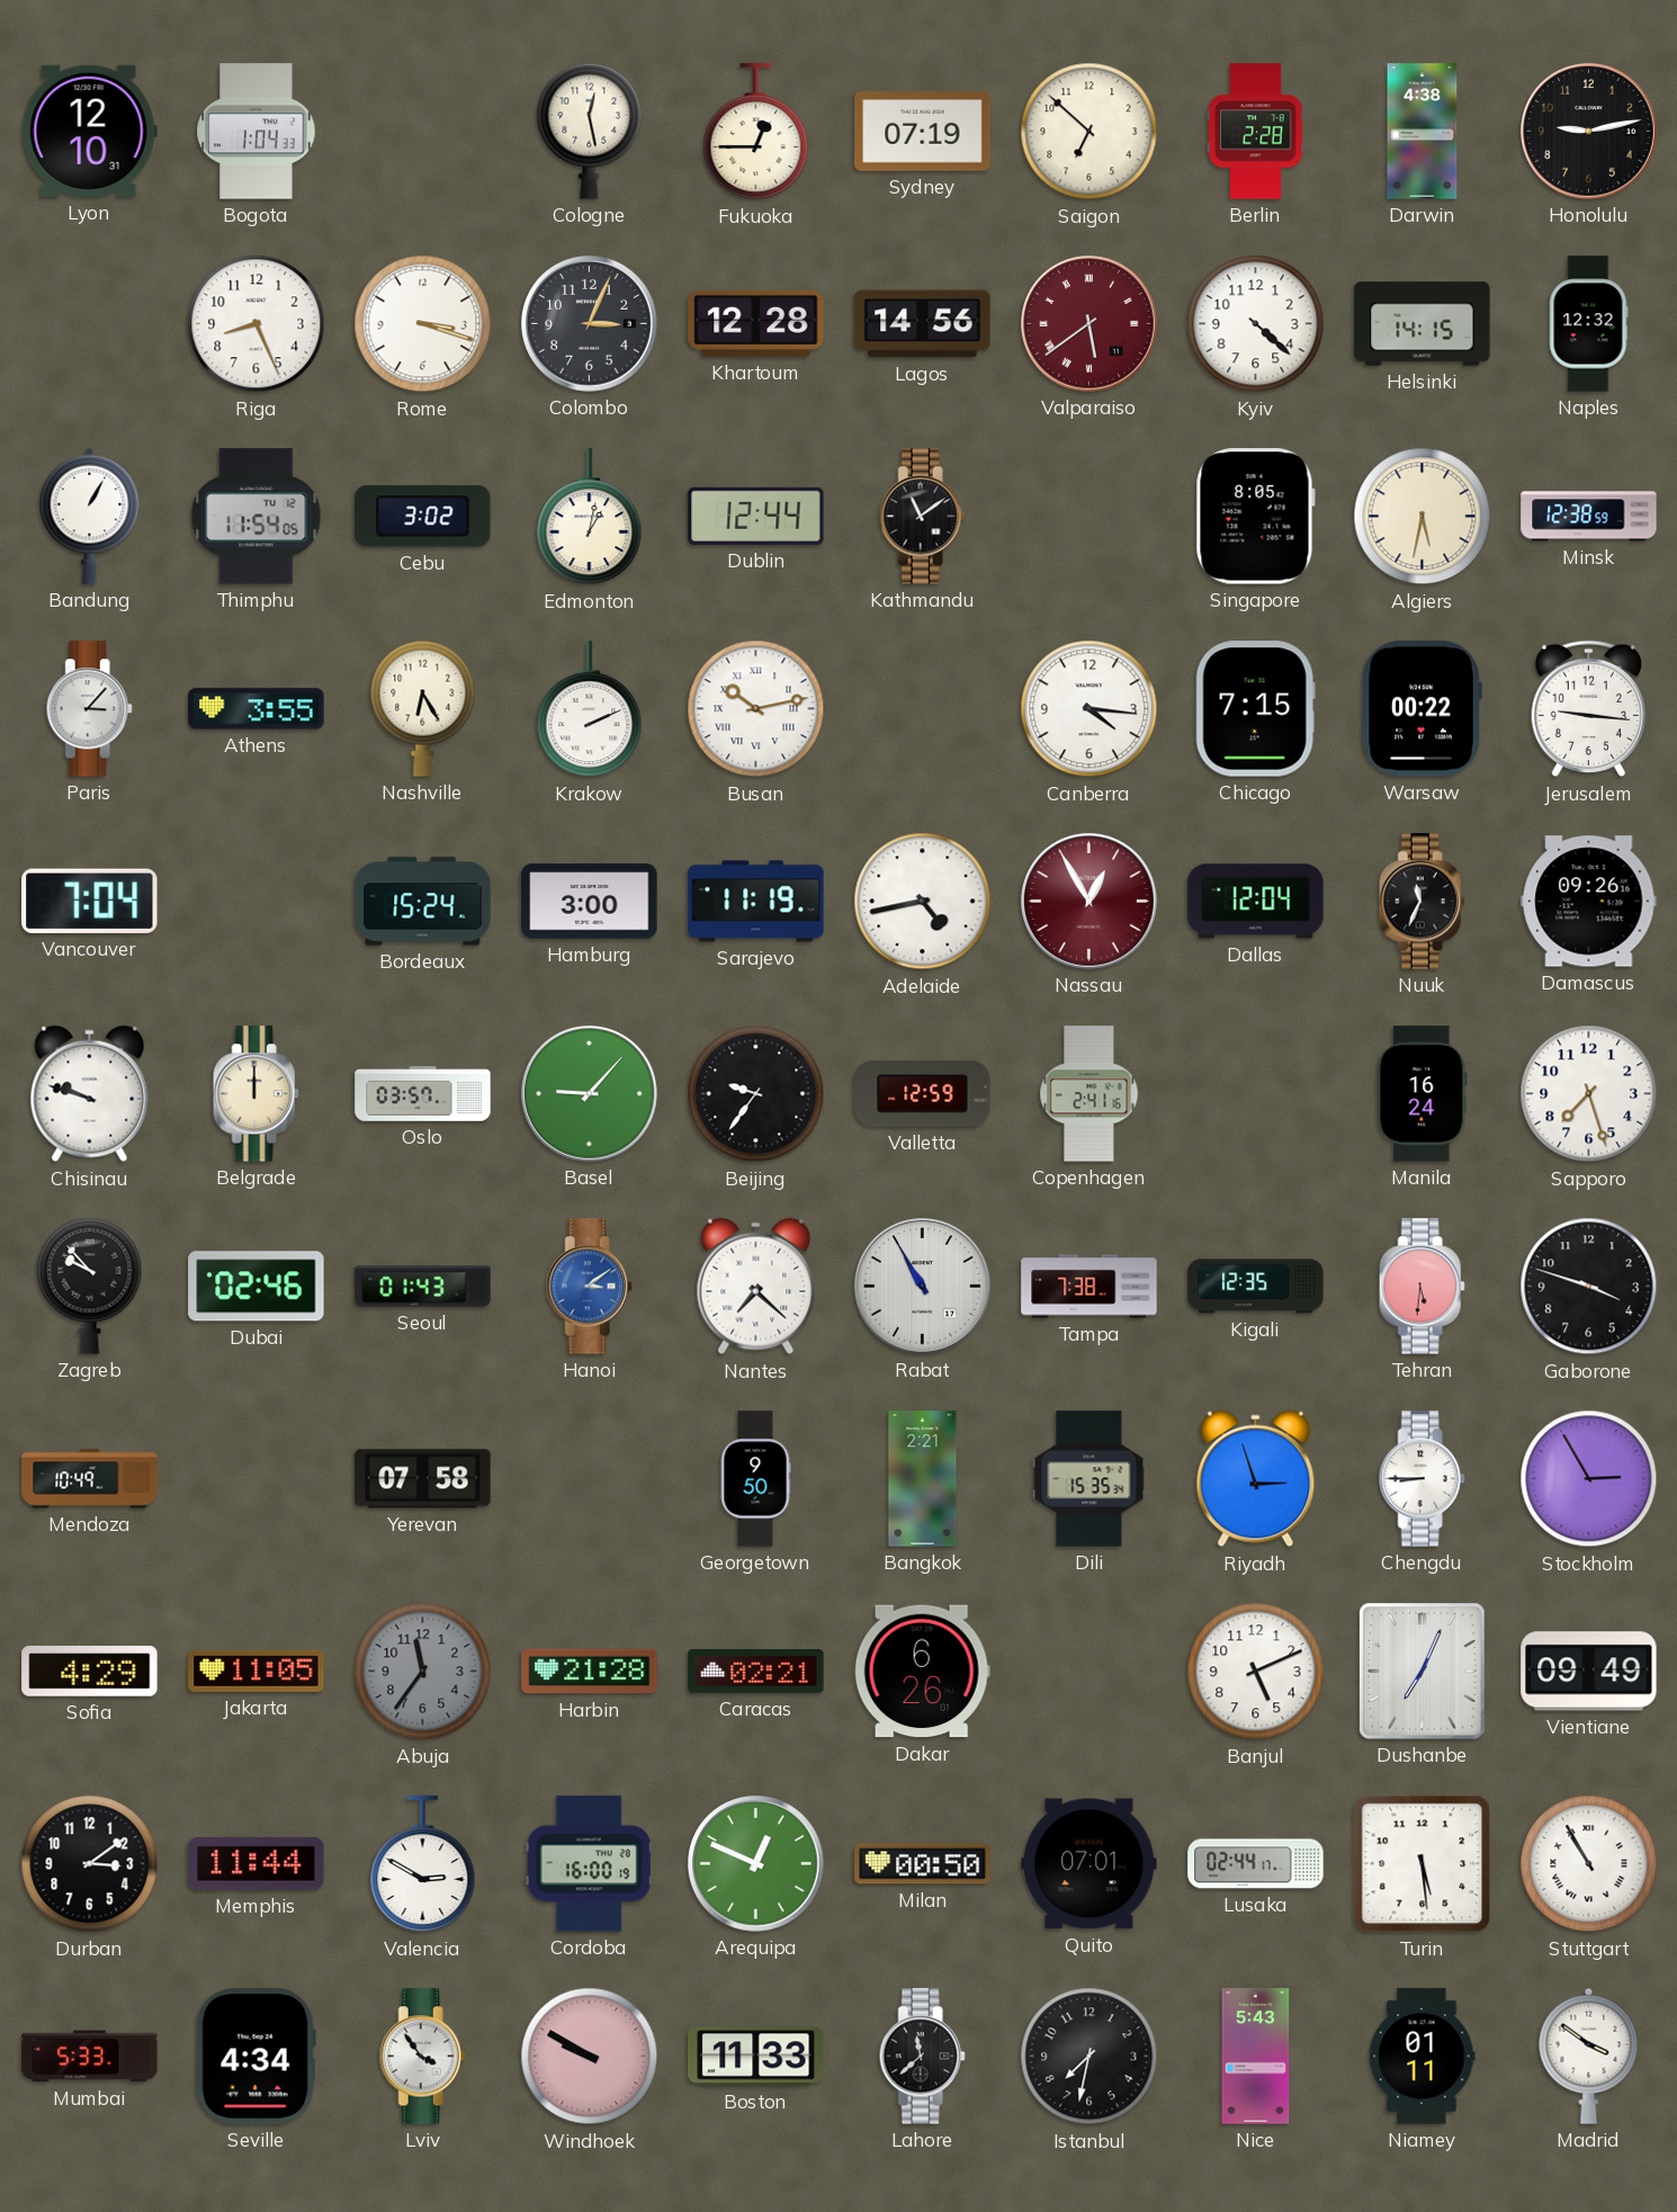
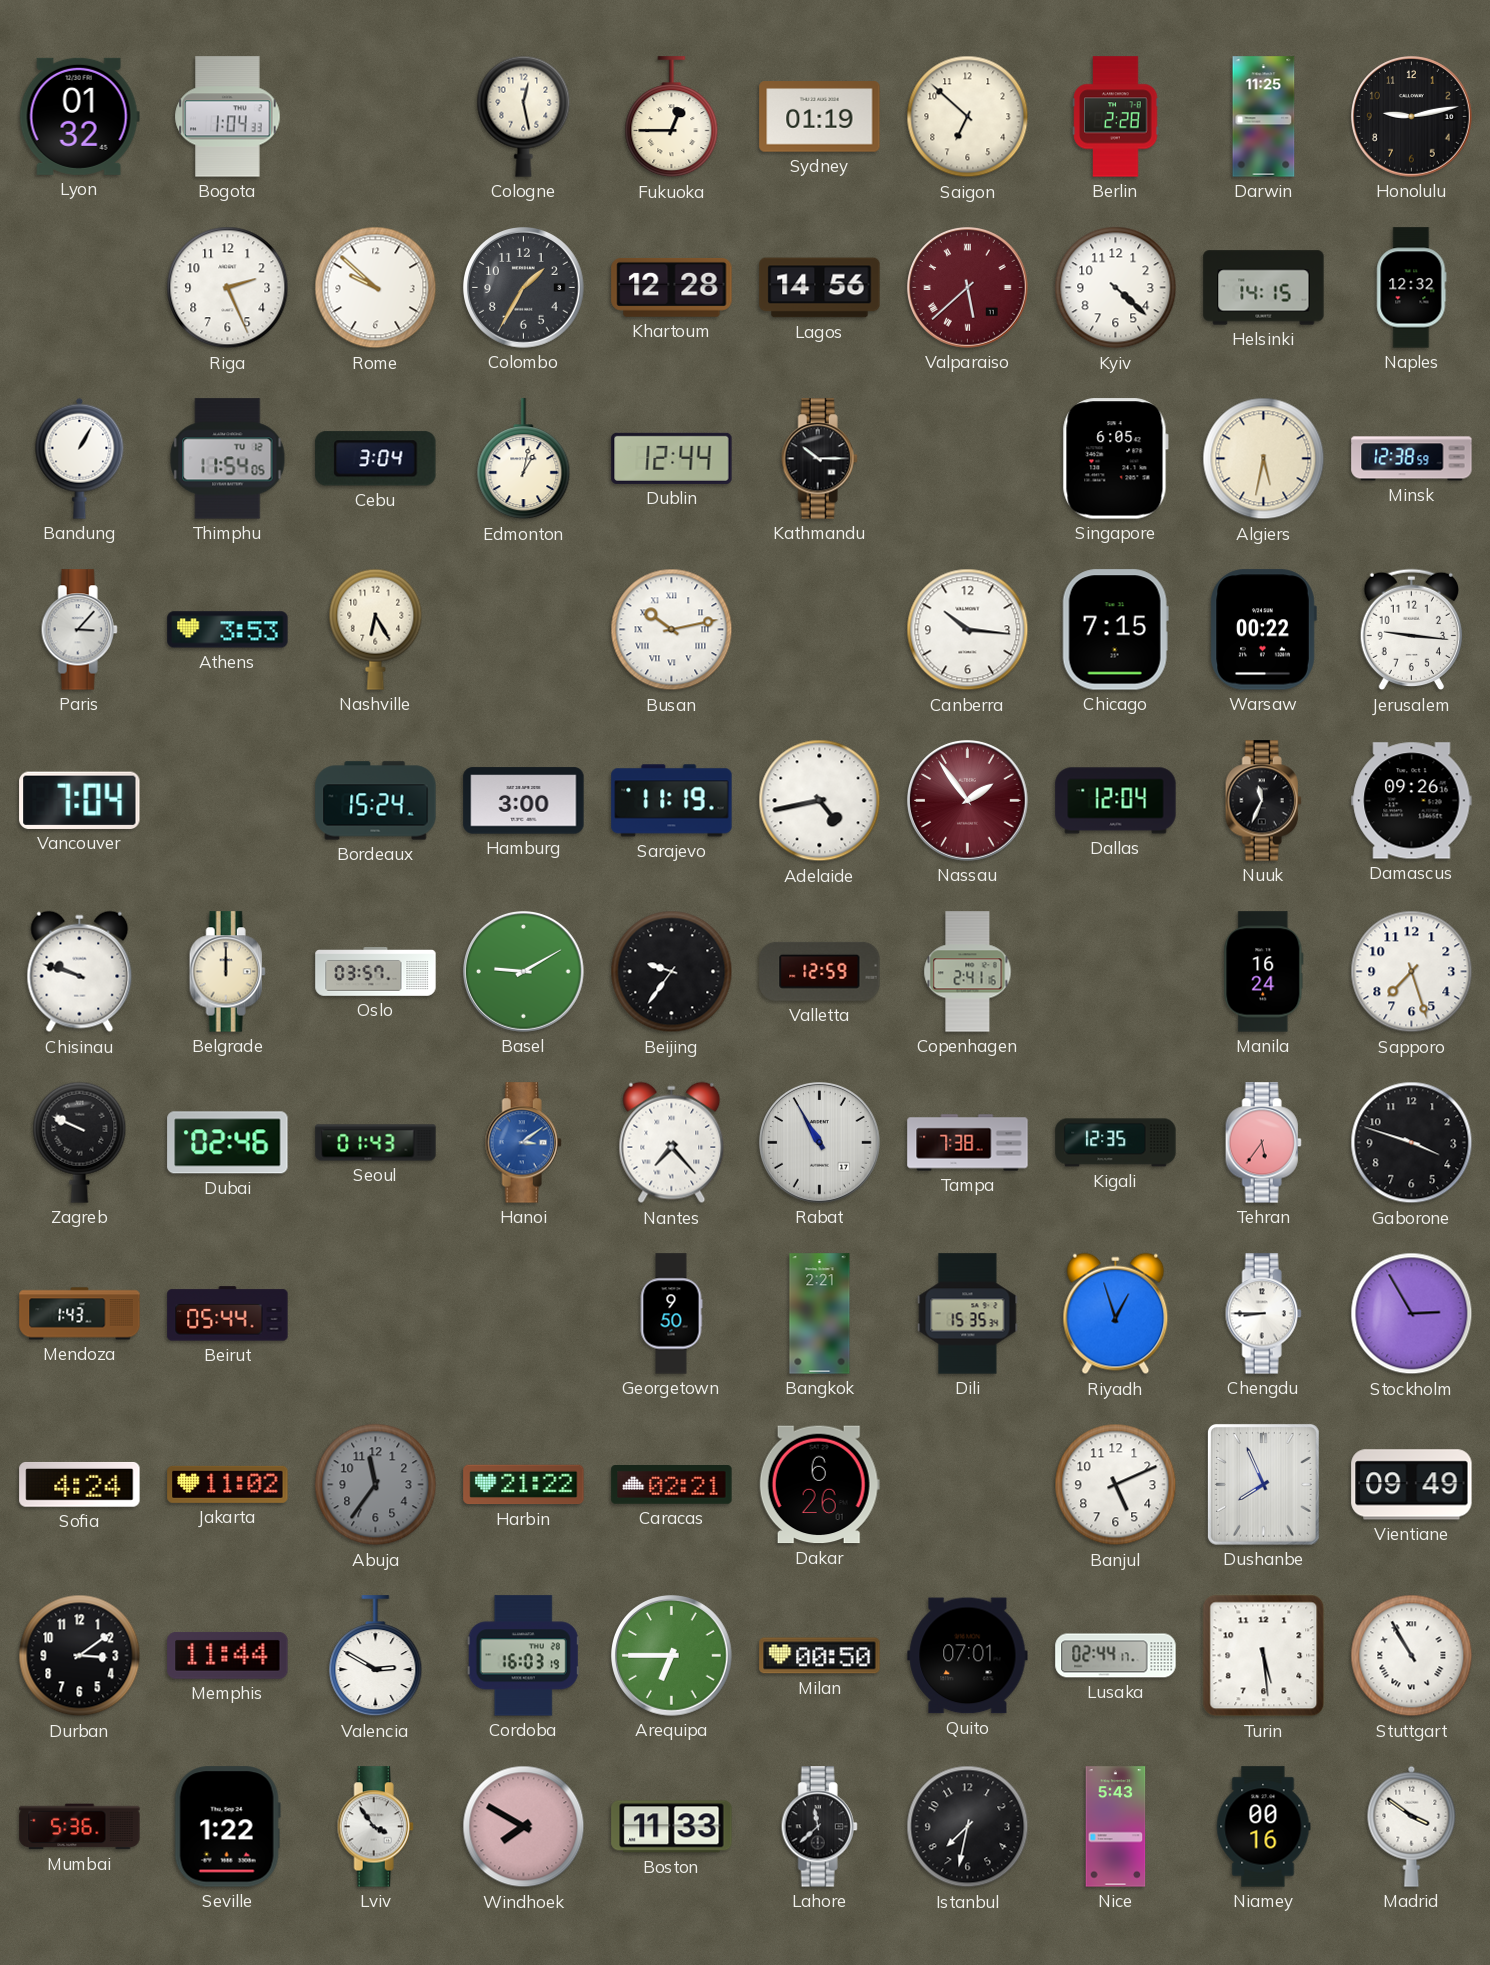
Lyon: 12:10 -> 01:32
Sydney: 07:19 -> 01:19
Darwin: 4:38 -> 11:25
Riga: 8:26 -> 2:26
Rome: 3:18 -> 9:52
Colombo: 3:04 -> 1:35
Valparaiso: 5:39 -> 5:38
Cebu: 3:02 -> 3:04
Kathmandu: 11:09 -> 10:15
Singapore: 8:05 -> 6:05
Athens: 3:55 -> 3:53
Krakow: 2:11 -> none
Canberra: 4:16 -> 10:16
Nassau: 12:55 -> 1:54
Basel: 9:07 -> 9:10
Zagreb: 9:53 -> 9:49
Nantes: 7:22 -> 7:23
Tehran: 5:31 -> 5:36
Mendoza: 10:49 -> 1:43
Beirut: none -> 05:44
Yerevan: 07:58 -> none
Riyadh: 2:57 -> 12:57
Sofia: 4:29 -> 4:24
Jakarta: 11:05 -> 11:02
Harbin: 21:28 -> 21:22
Dushanbe: 7:04 -> 7:56
Cordoba: 16:00 -> 16:03
Arequipa: 12:49 -> 6:45
Mumbai: 5:33 -> 5:36
Seville: 4:34 -> 1:22
Windhoek: 9:50 -> 7:50
Niamey: 01:11 -> 00:16
